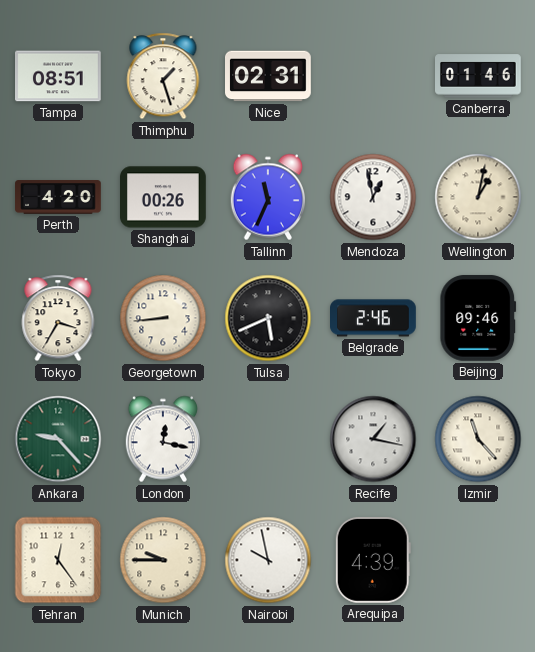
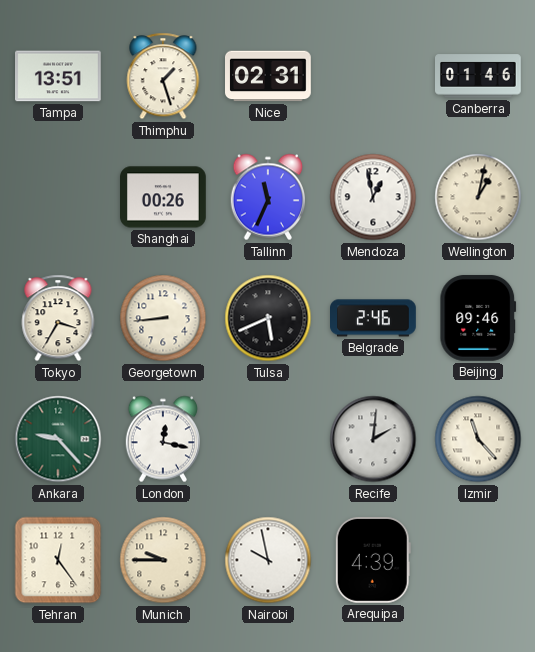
Tampa: 08:51 -> 13:51
Perth: 4:20 -> none
Recife: 1:17 -> 2:01
